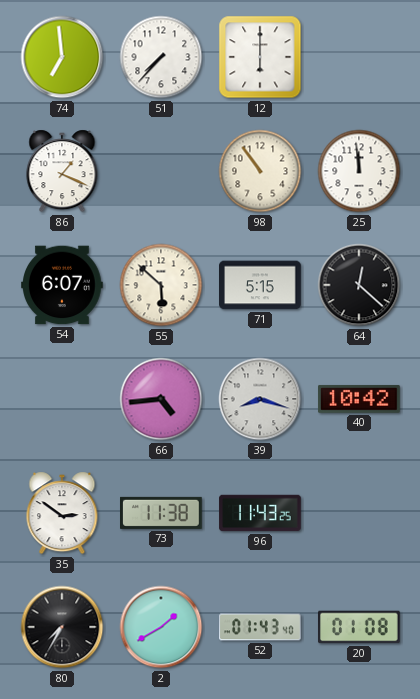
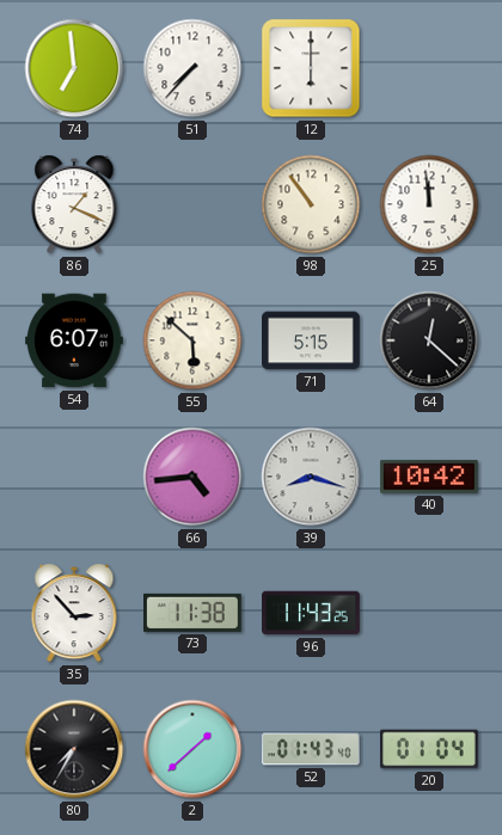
35: 2:51 -> 2:53
2: 1:40 -> 1:38
20: 01:08 -> 01:04
